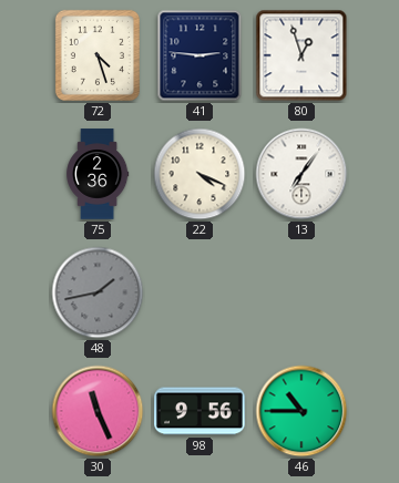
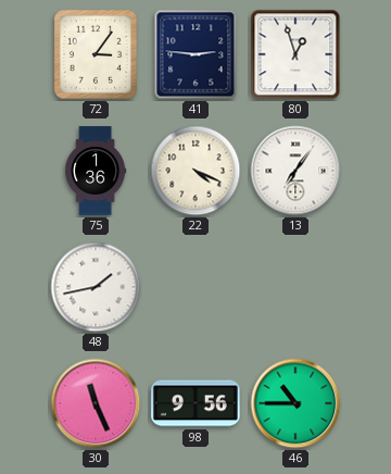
72: 4:27 -> 3:06
75: 2:36 -> 1:36
48 dial: grey -> white
